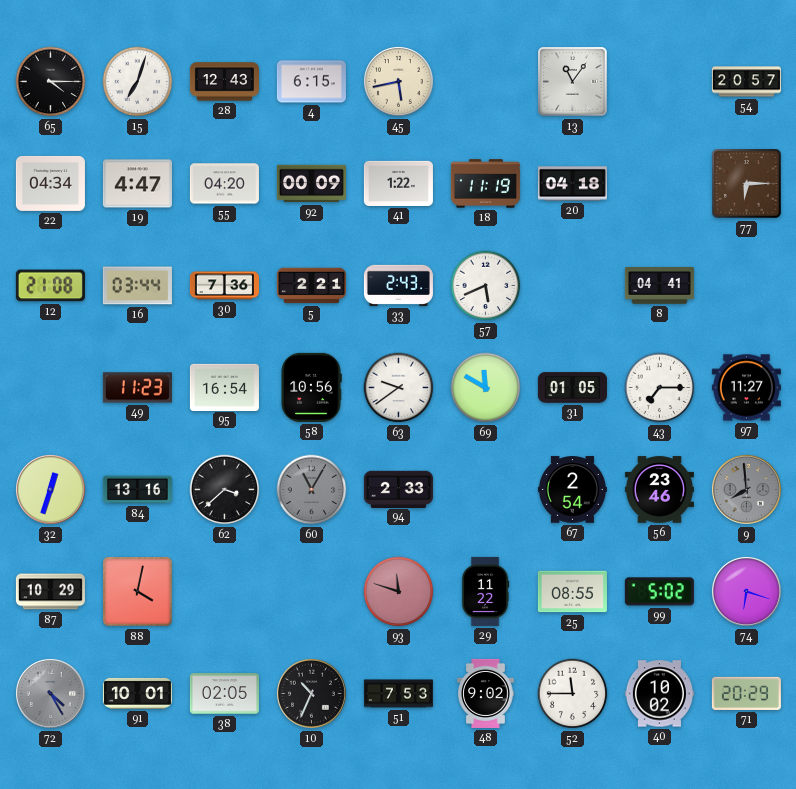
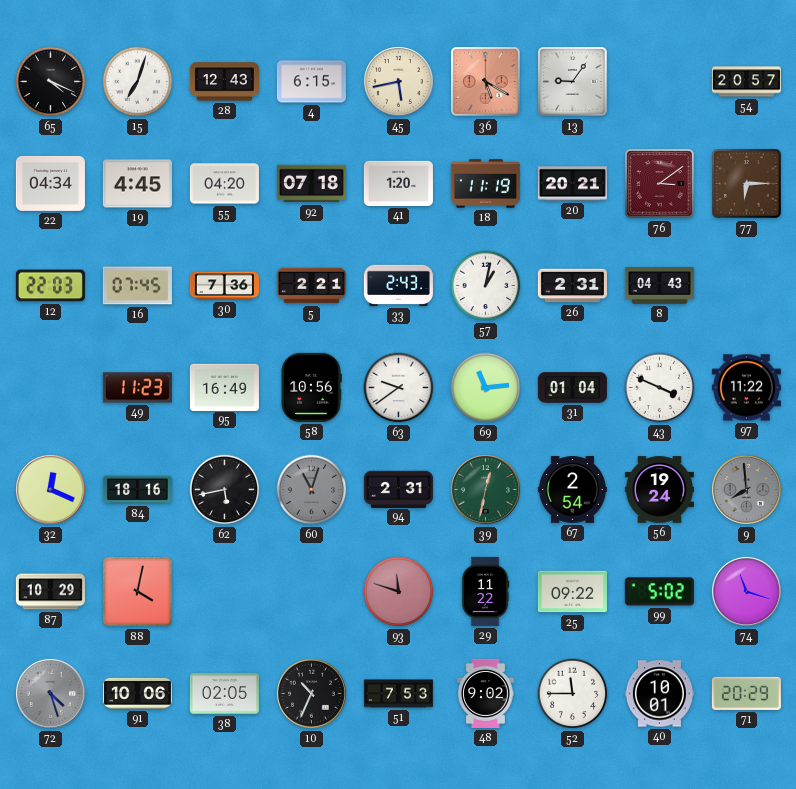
65: 4:15 -> 4:19
36: none -> 5:20
13: 11:06 -> 9:06
19: 4:47 -> 4:45
92: 00:09 -> 07:18
41: 1:22 -> 1:20
20: 04:18 -> 20:21
76: none -> 3:09
12: 21:08 -> 22:03
16: 03:44 -> 07:45
57: 5:41 -> 1:02
26: none -> 2:31
8: 04:41 -> 04:43
95: 16:54 -> 16:49
69: 11:50 -> 11:14
31: 01:05 -> 01:04
43: 7:15 -> 3:49
97: 11:27 -> 11:22
32: 12:33 -> 12:19
84: 13:16 -> 18:16
62: 3:38 -> 5:43
60: 11:05 -> 11:03
94: 2:33 -> 2:31
39: none -> 12:32
56: 23:46 -> 19:24
25: 08:55 -> 09:22
74: 6:18 -> 11:18
72: 4:25 -> 4:27
91: 10:01 -> 10:06
40: 10:02 -> 10:01
